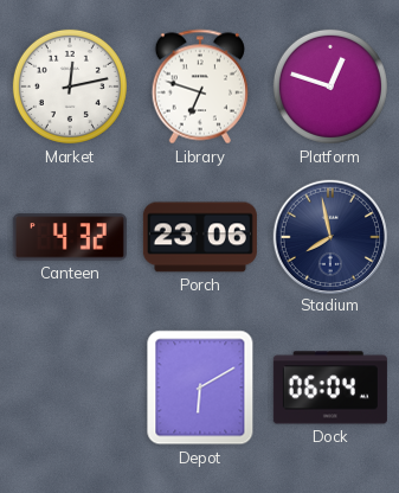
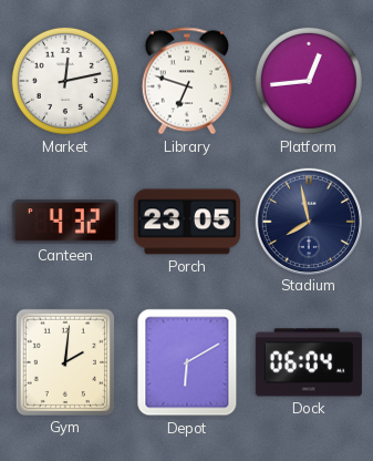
Platform: 12:48 -> 12:44
Porch: 23:06 -> 23:05
Gym: none -> 2:01
